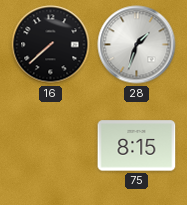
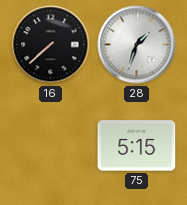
75: 8:15 -> 5:15
